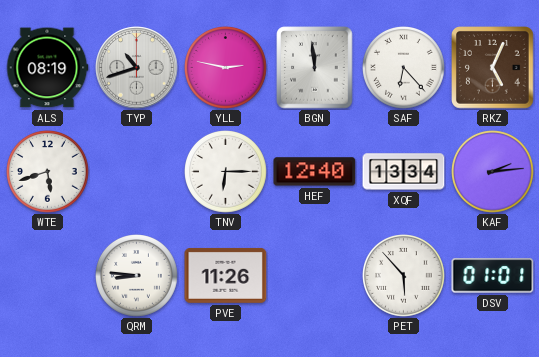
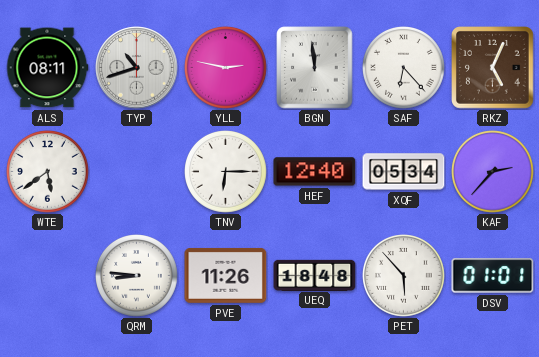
ALS: 08:19 -> 08:11
WTE: 5:42 -> 5:39
XQF: 13:34 -> 05:34
KAF: 2:14 -> 2:37
UEQ: none -> 18:48
